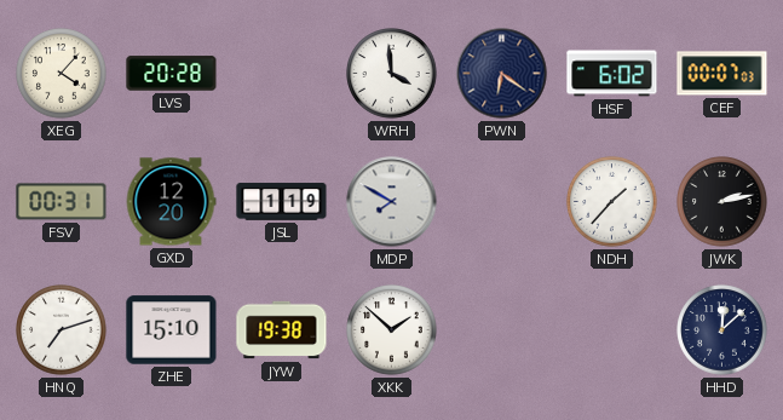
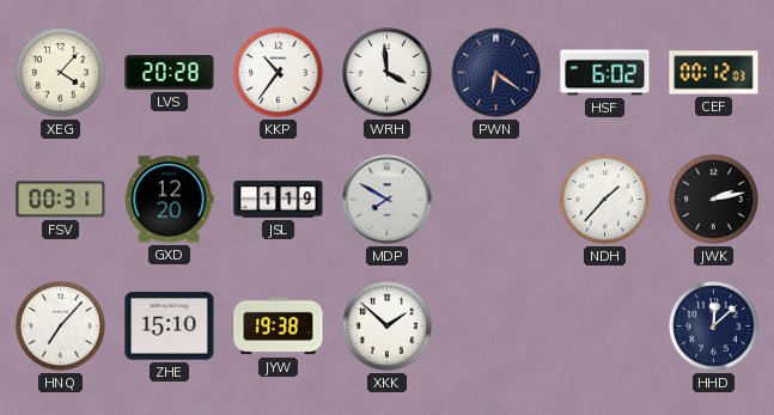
KKP: none -> 10:36
CEF: 00:07 -> 00:12
HNQ: 7:12 -> 7:07
